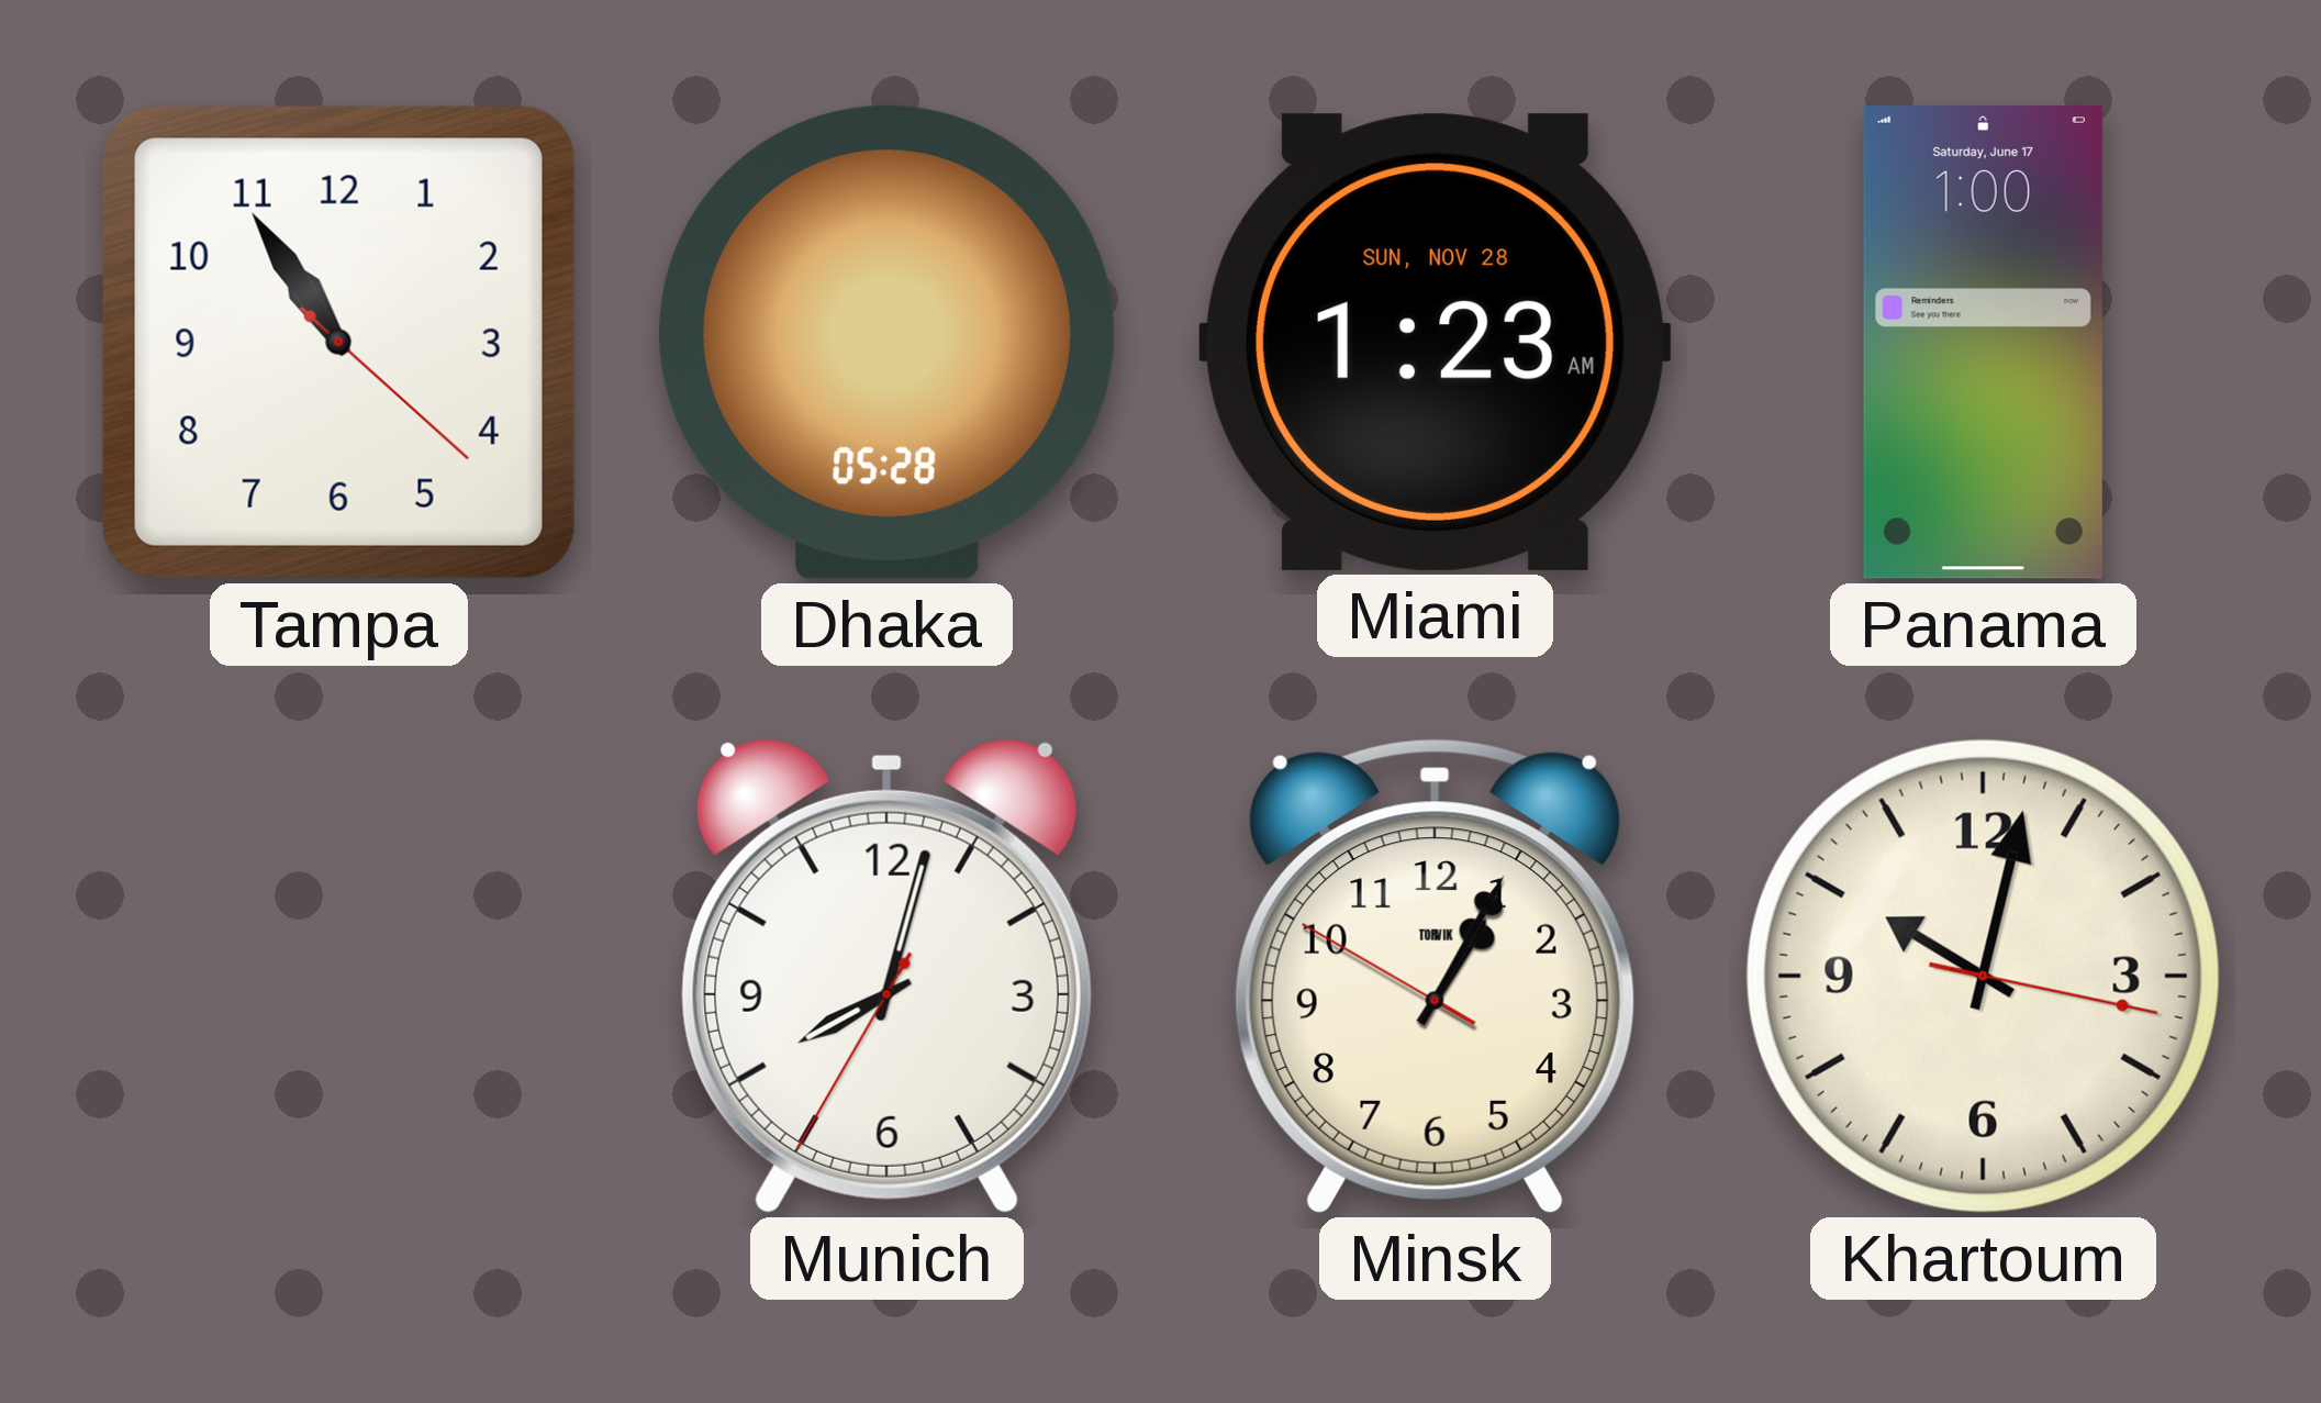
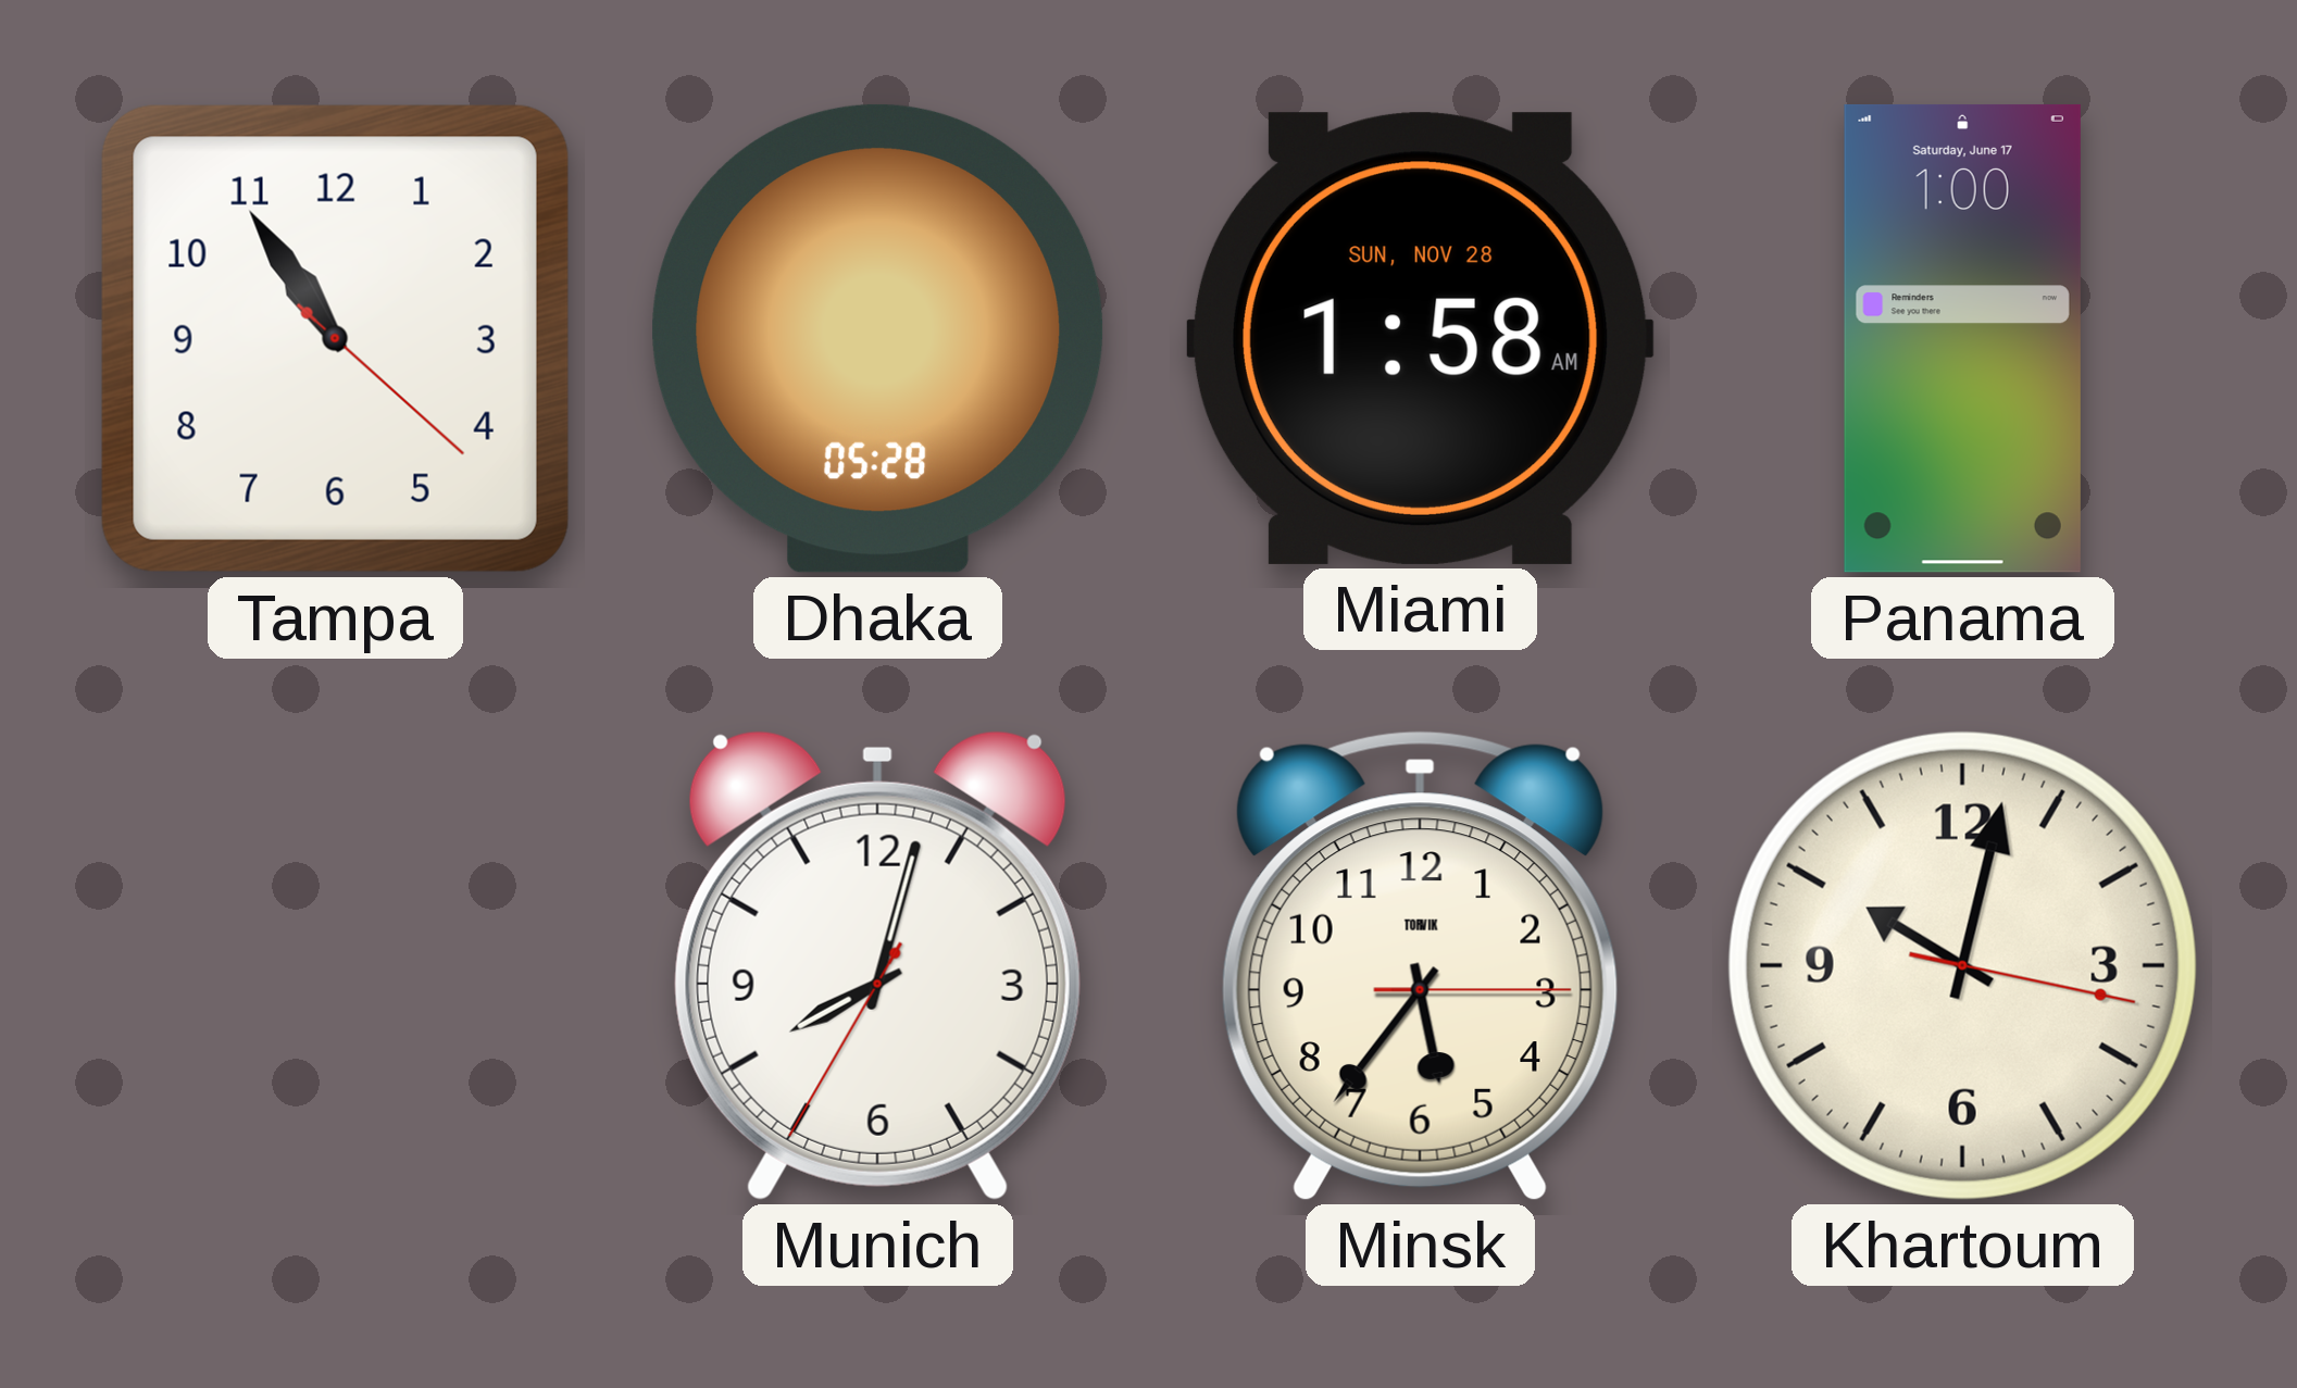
Miami: 1:23 -> 1:58
Minsk: 1:04 -> 5:36
